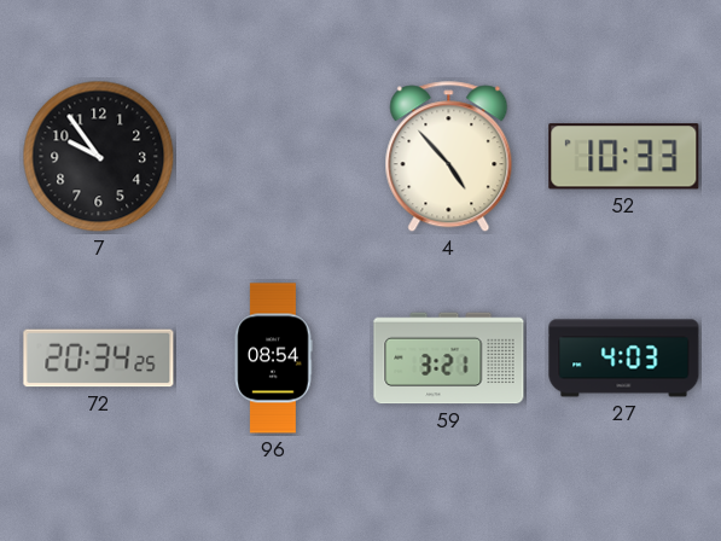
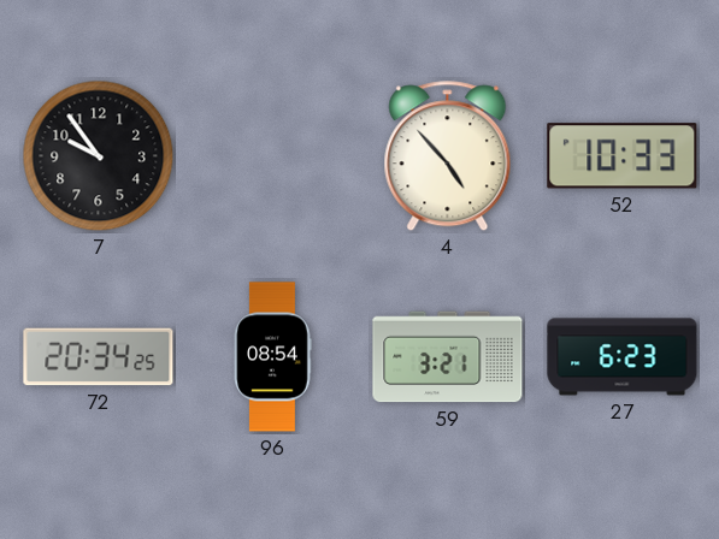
27: 4:03 -> 6:23
